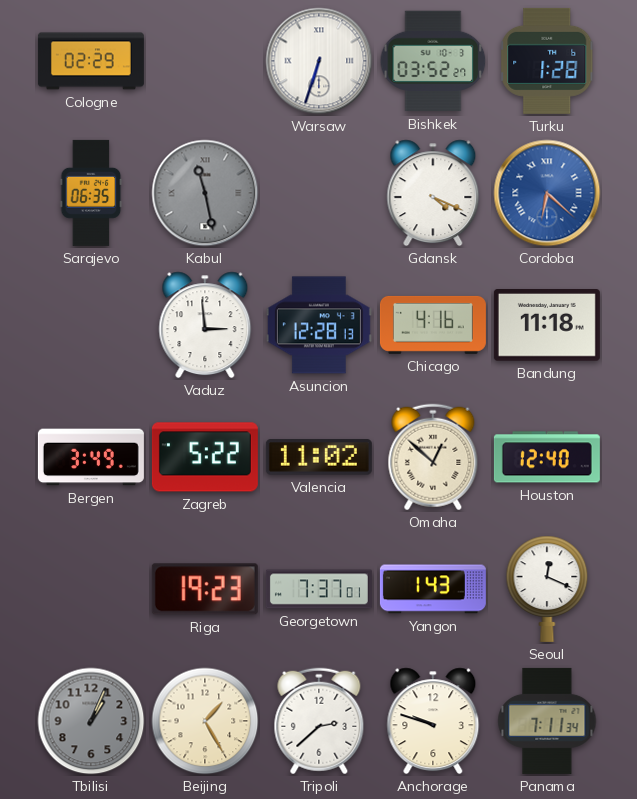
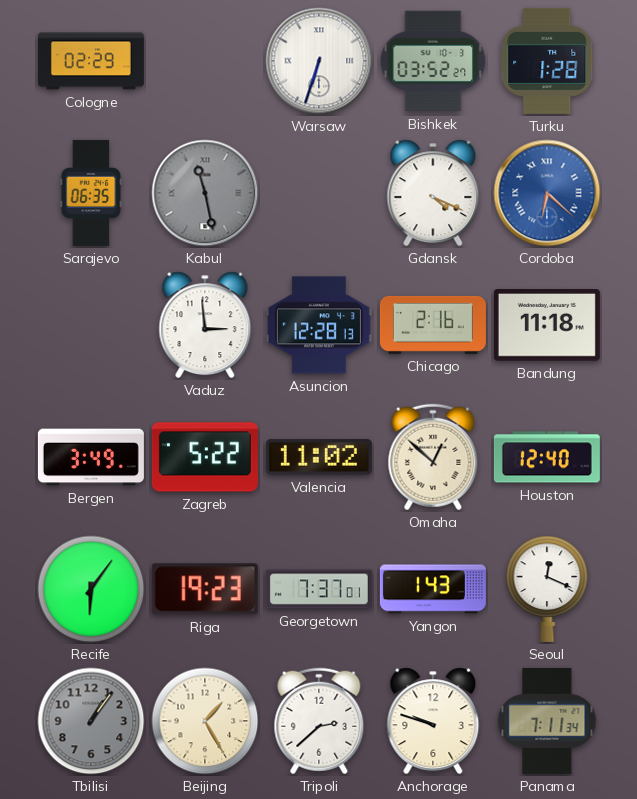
Chicago: 4:16 -> 2:16
Recife: none -> 6:06
Tbilisi: 1:04 -> 1:06
